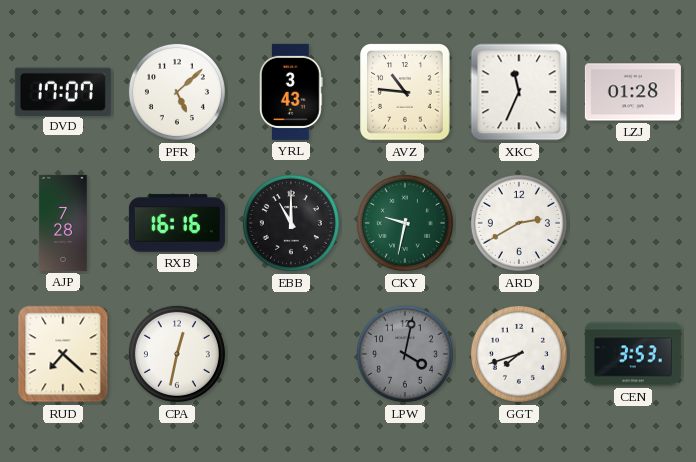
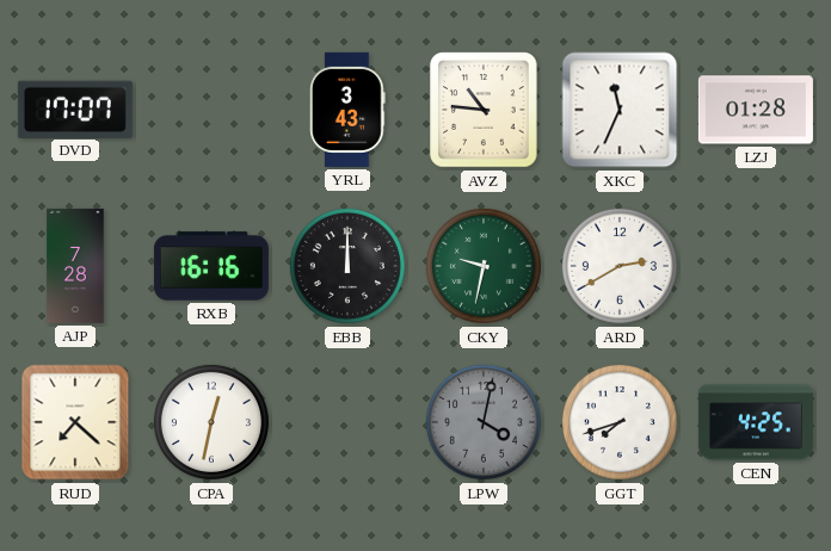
PFR: 5:08 -> none
EBB: 11:00 -> 12:00
CEN: 3:53 -> 4:25
